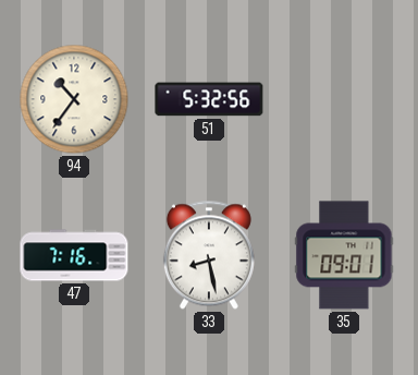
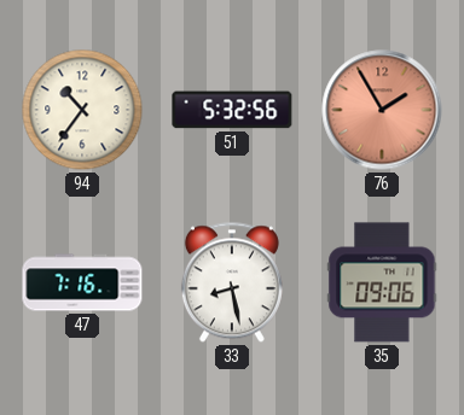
76: none -> 1:55
35: 09:01 -> 09:06
